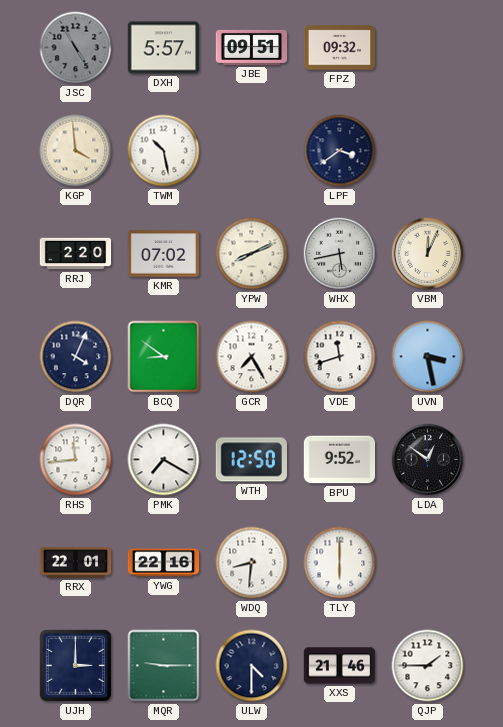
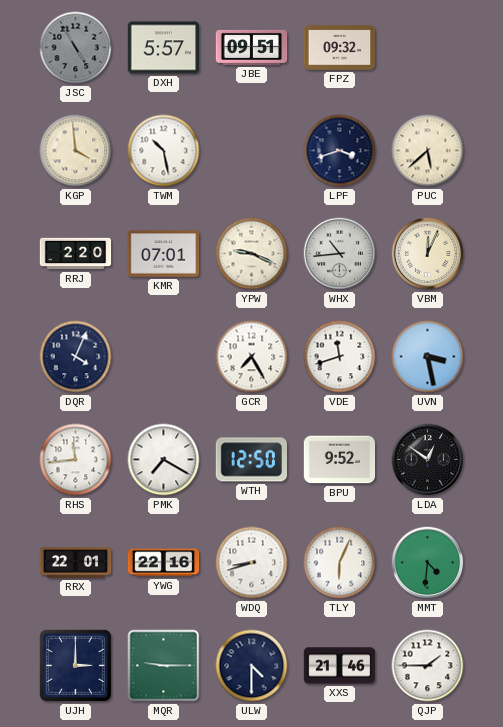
LPF: 3:39 -> 3:42
PUC: none -> 5:38
KMR: 07:02 -> 07:01
YPW: 8:11 -> 9:19
WHX: 5:43 -> 10:44
BCQ: 8:51 -> none
WDQ: 8:31 -> 8:42
TLY: 6:00 -> 6:04
MMT: none -> 4:31
